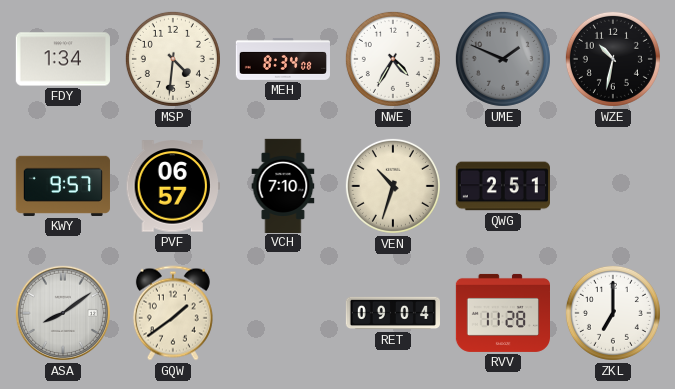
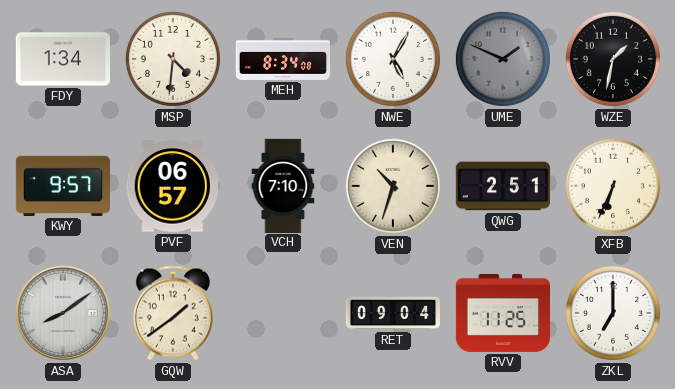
NWE: 4:35 -> 5:05
WZE: 10:32 -> 1:32
XFB: none -> 6:34
RVV: 11:28 -> 11:25
